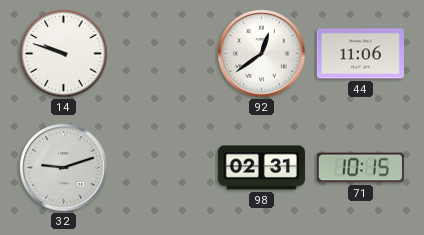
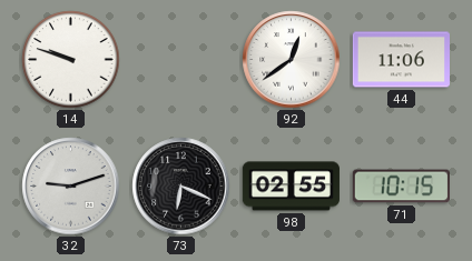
73: none -> 6:19
98: 02:31 -> 02:55
